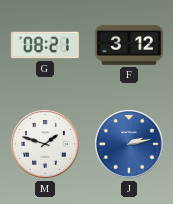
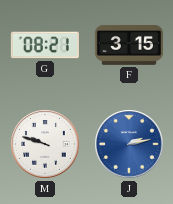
F: 3:12 -> 3:15
M: 1:48 -> 9:48
